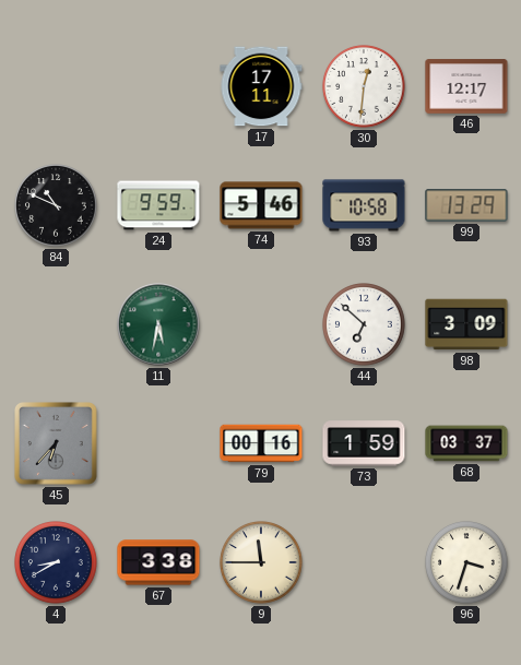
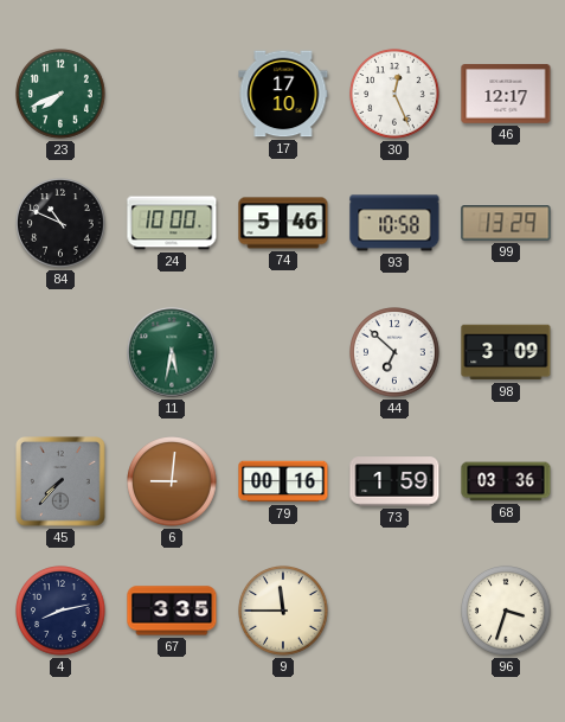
23: none -> 7:41
17: 17:11 -> 17:10
30: 12:31 -> 12:26
24: 9:59 -> 10:00
45: 6:37 -> 7:37
6: none -> 9:01
68: 03:37 -> 03:36
4: 8:40 -> 8:13
67: 3:38 -> 3:35
